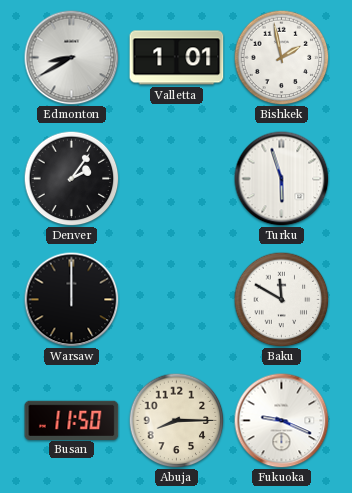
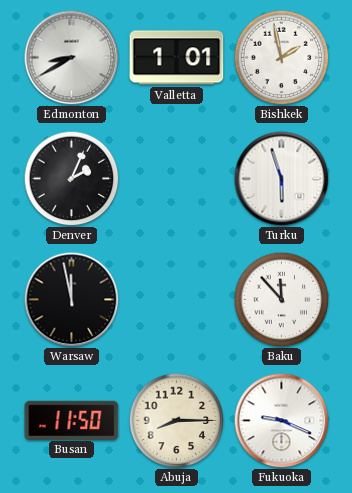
Denver: 2:06 -> 2:04
Warsaw: 12:00 -> 11:58
Baku: 11:50 -> 11:53
